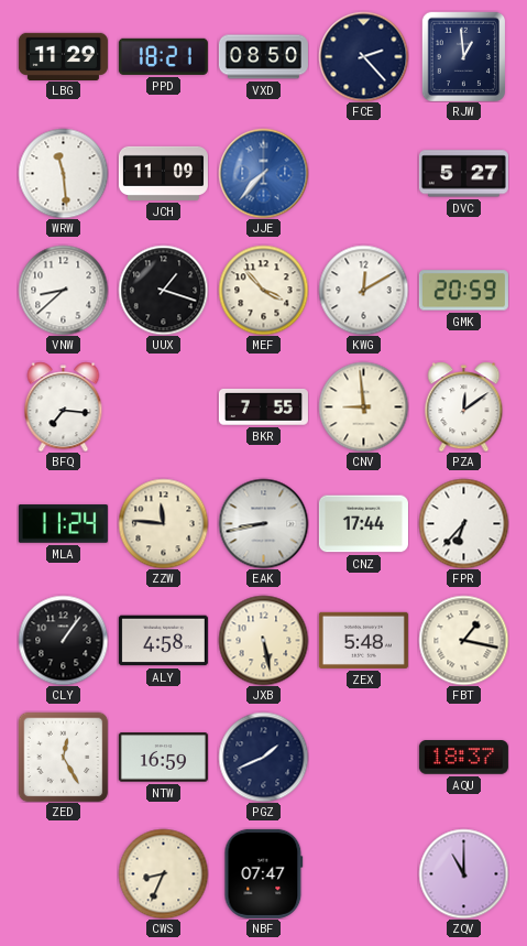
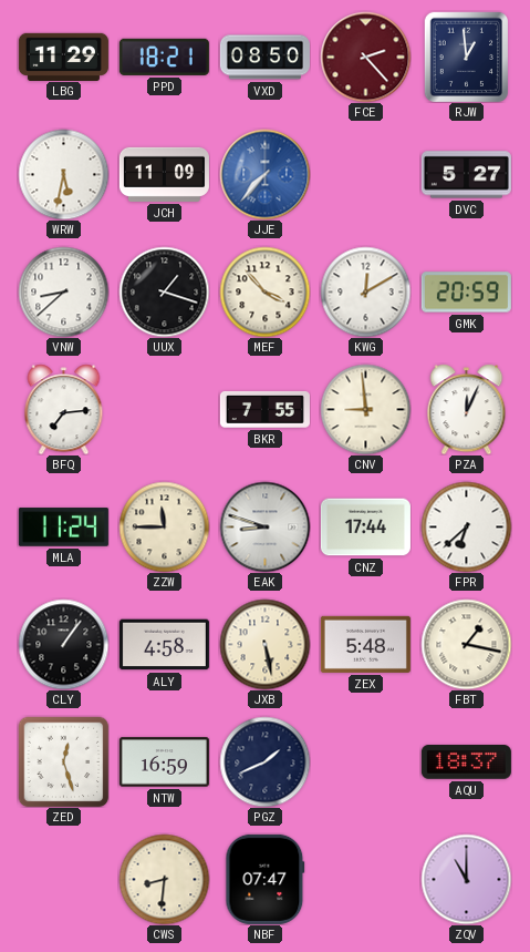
FCE dial: navy -> burgundy
WRW: 11:29 -> 5:32
BFQ: 7:16 -> 7:14
PZA: 12:09 -> 12:04
ZZW: 11:46 -> 11:45
EAK: 8:43 -> 8:48
FPR: 6:37 -> 6:38
ZED: 12:25 -> 12:27
CWS: 8:34 -> 8:31
